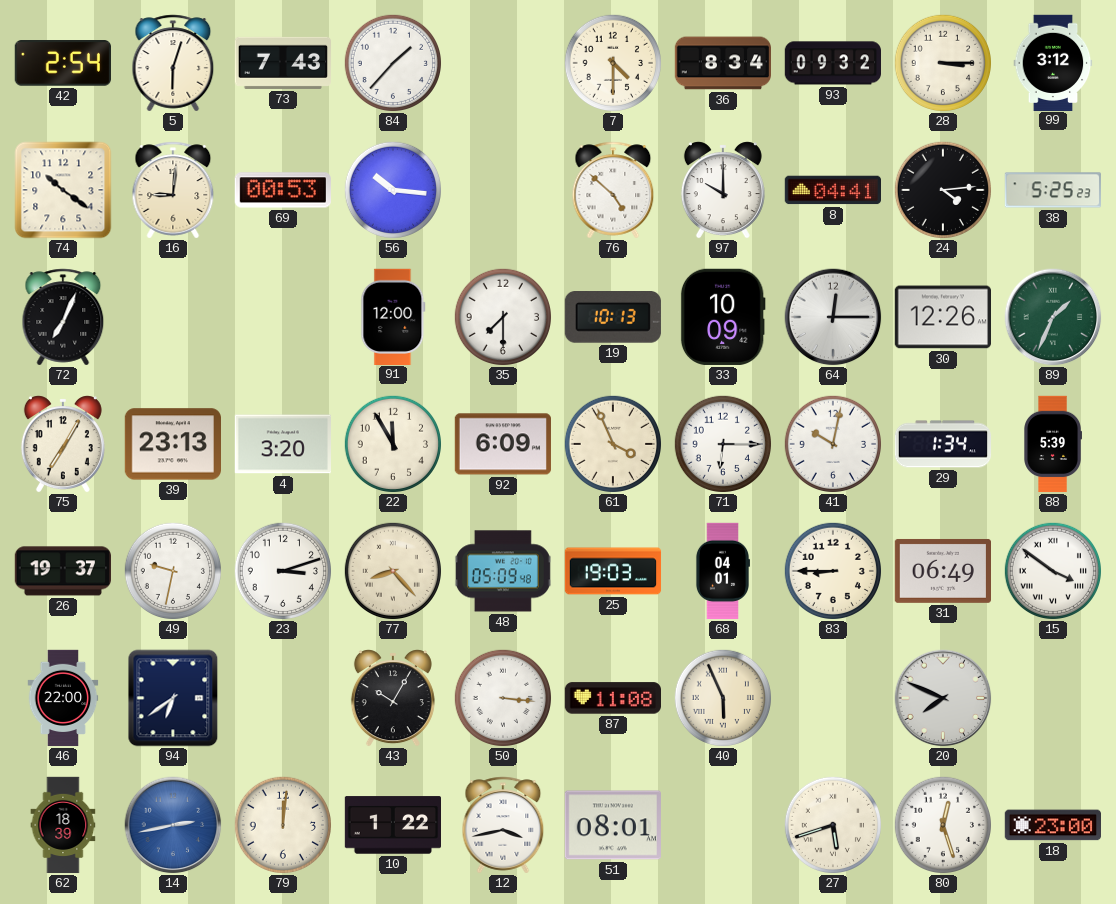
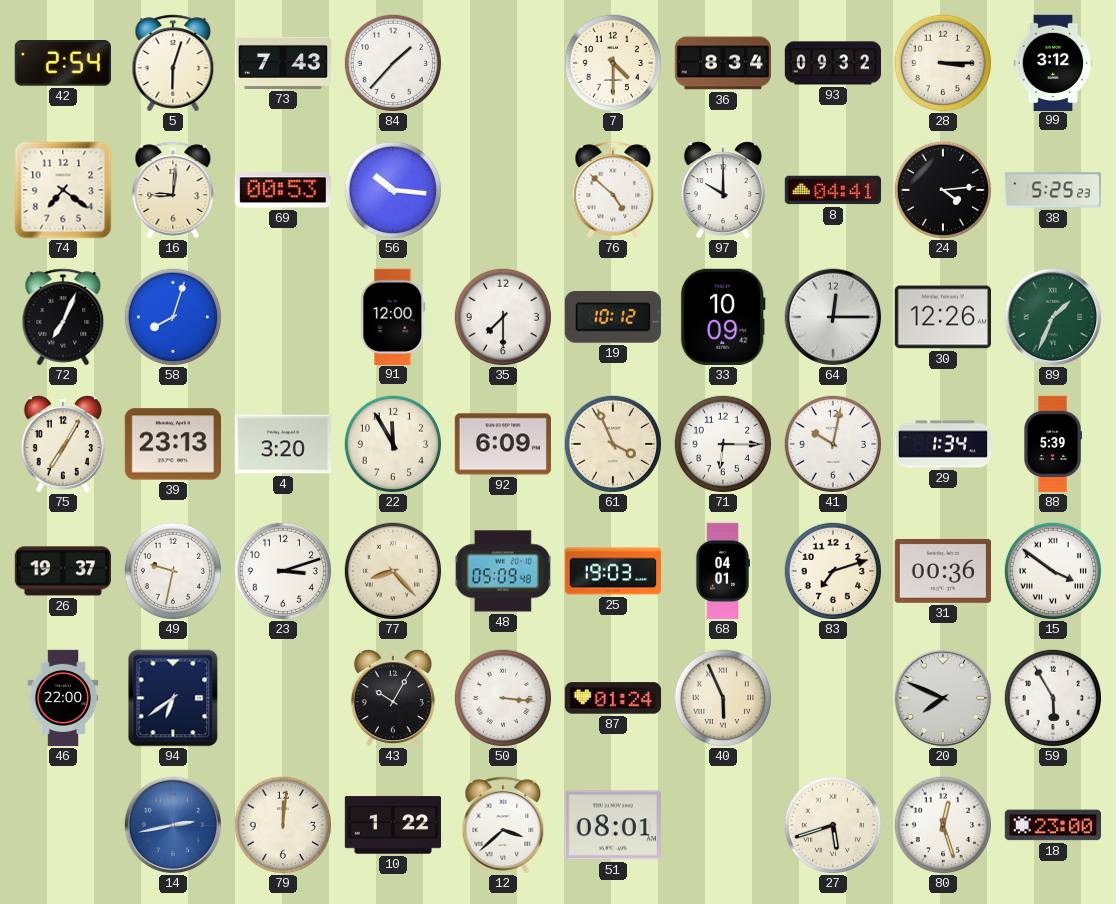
74: 10:21 -> 7:21
58: none -> 8:03
19: 10:13 -> 10:12
83: 8:45 -> 7:12
31: 06:49 -> 00:36
87: 11:08 -> 01:24
59: none -> 5:55
62: 18:39 -> none
12: 3:43 -> 3:38
